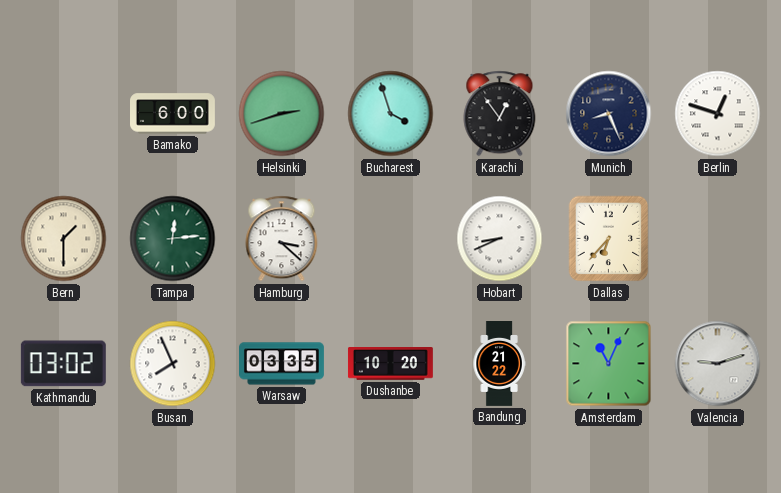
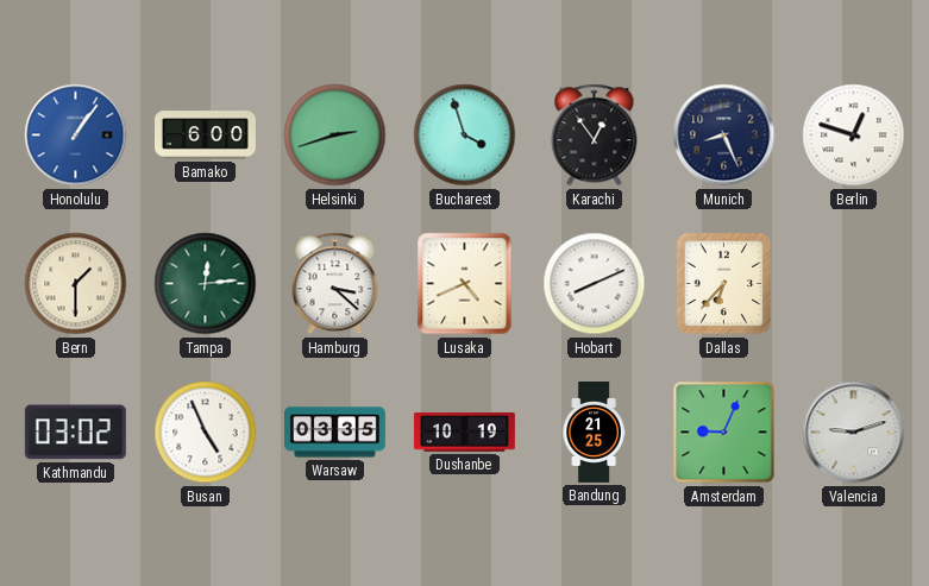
Honolulu: none -> 1:06
Lusaka: none -> 4:41
Hobart: 8:41 -> 8:11
Busan: 7:56 -> 4:56
Dushanbe: 10:20 -> 10:19
Bandung: 21:22 -> 21:25
Amsterdam: 11:04 -> 9:04
